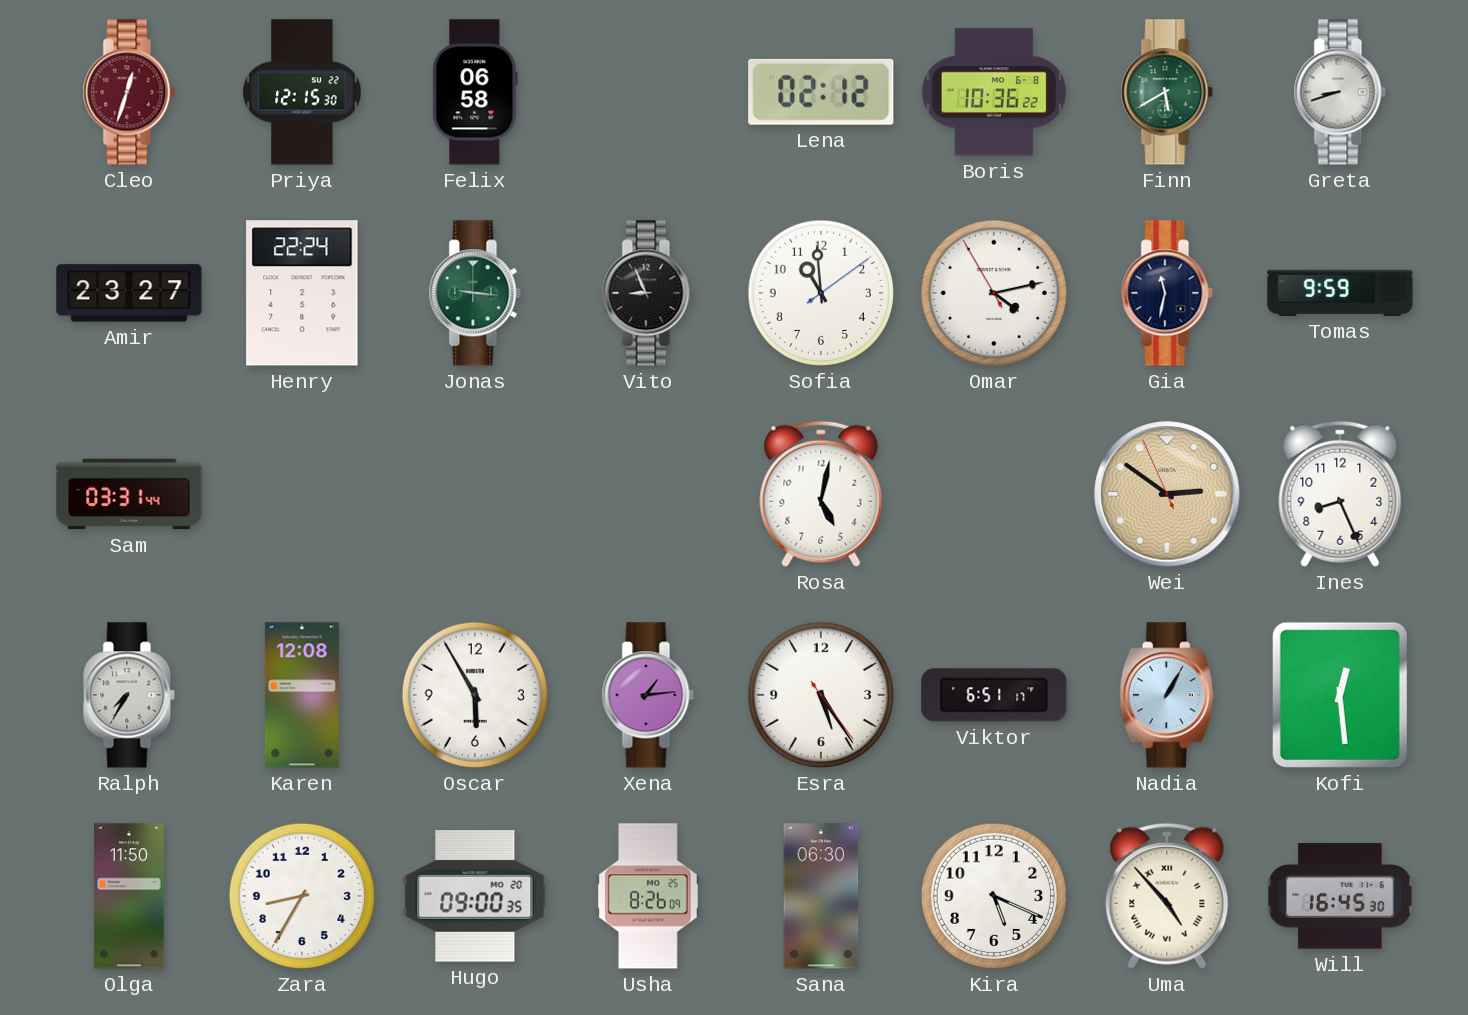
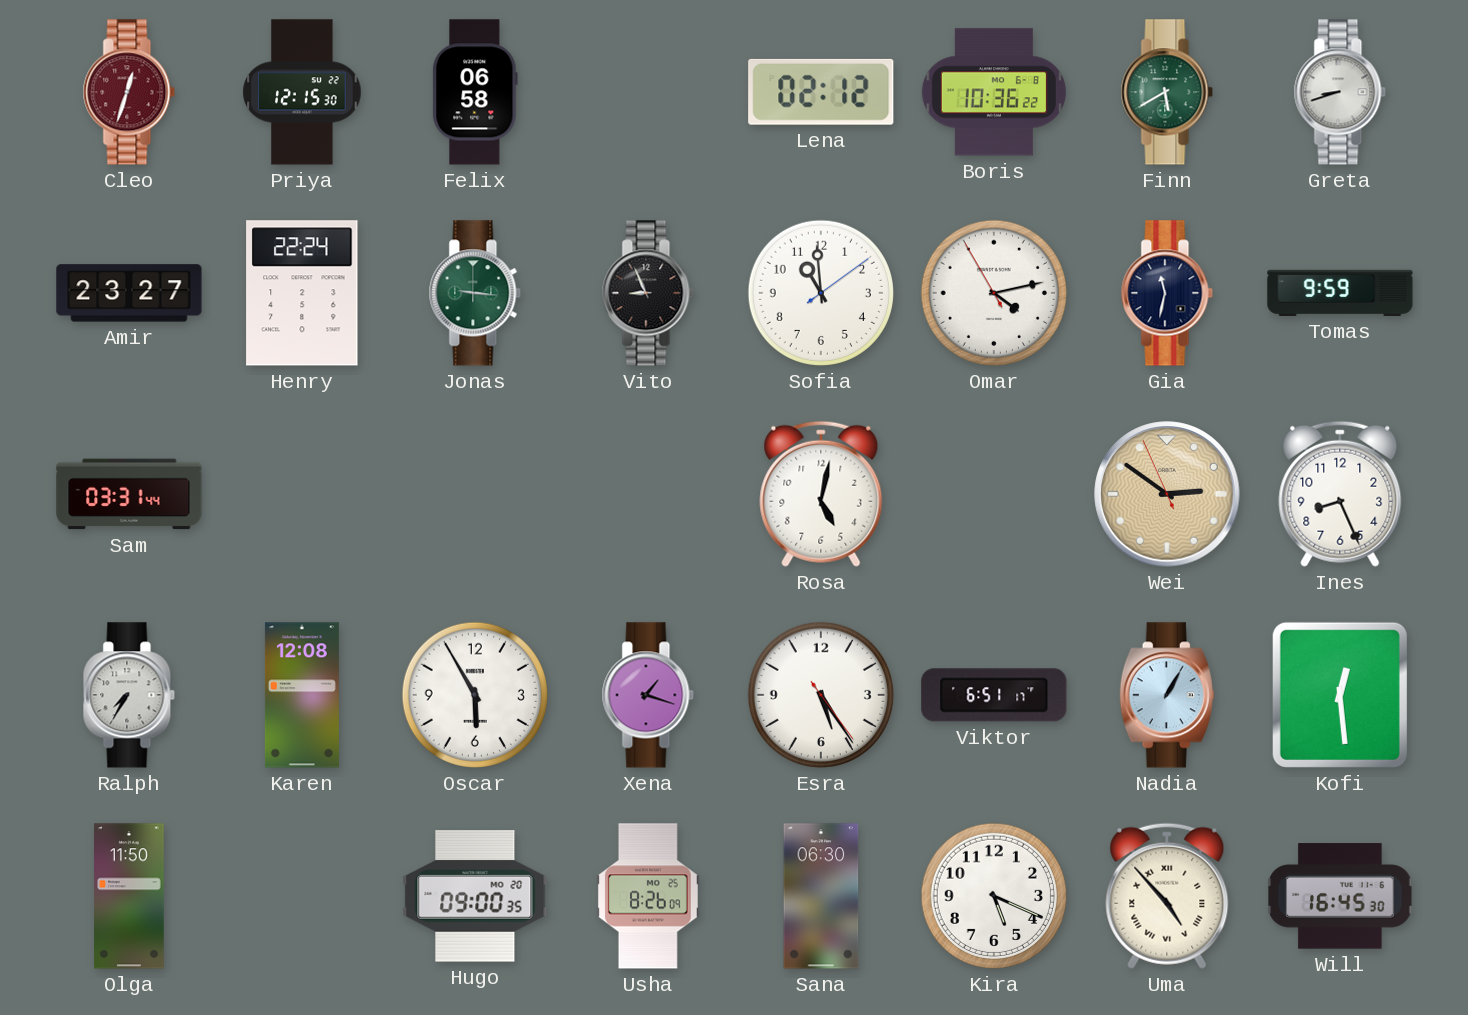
Xena: 1:14 -> 1:18
Zara: 8:35 -> none
